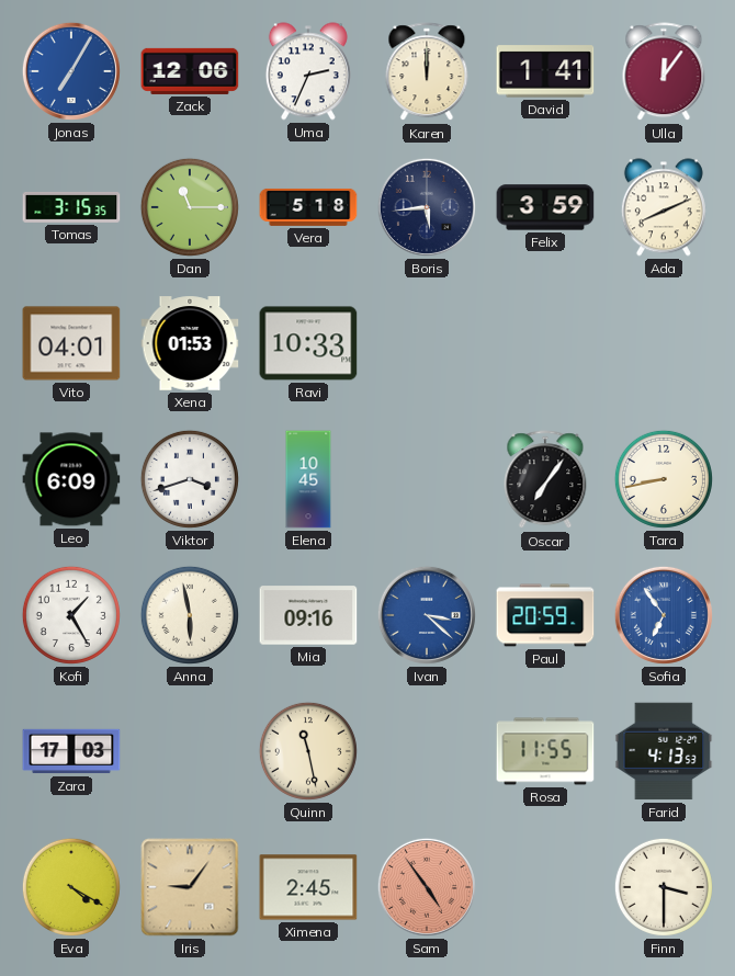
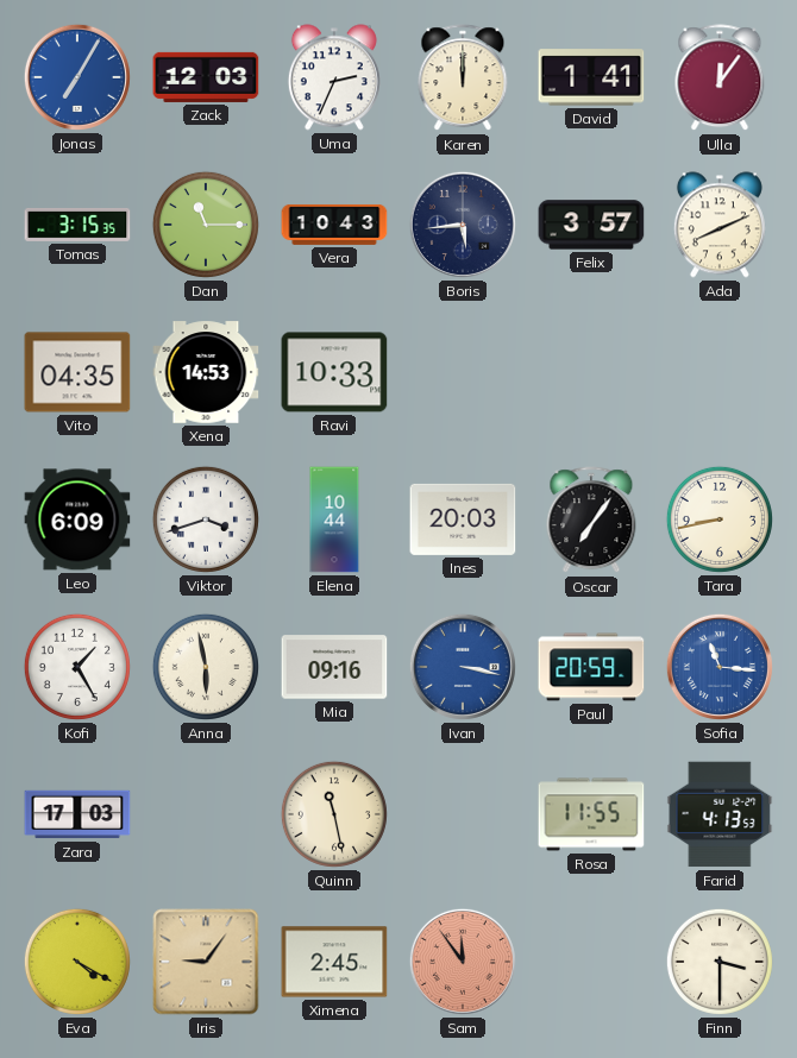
Zack: 12:06 -> 12:03
Vera: 5:18 -> 10:43
Felix: 3:59 -> 3:57
Vito: 04:01 -> 04:35
Xena: 01:53 -> 14:53
Elena: 10:45 -> 10:44
Ines: none -> 20:03
Ivan: 3:22 -> 3:17
Sofia: 6:54 -> 11:16
Sam: 4:54 -> 11:54
